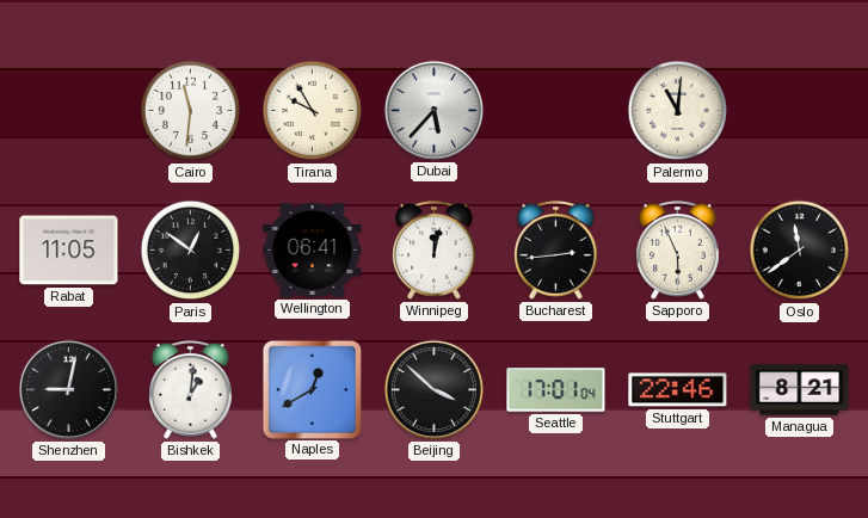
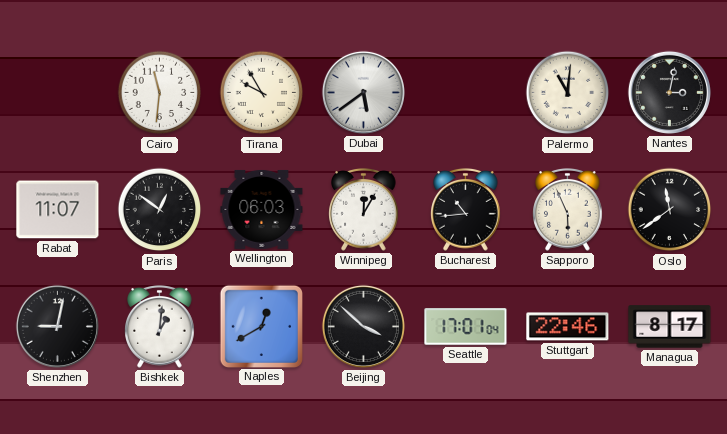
Dubai: 5:37 -> 5:39
Nantes: none -> 3:02
Rabat: 11:05 -> 11:07
Wellington: 06:41 -> 06:03
Winnipeg: 12:02 -> 12:05
Bucharest: 2:44 -> 10:44
Managua: 8:21 -> 8:17
